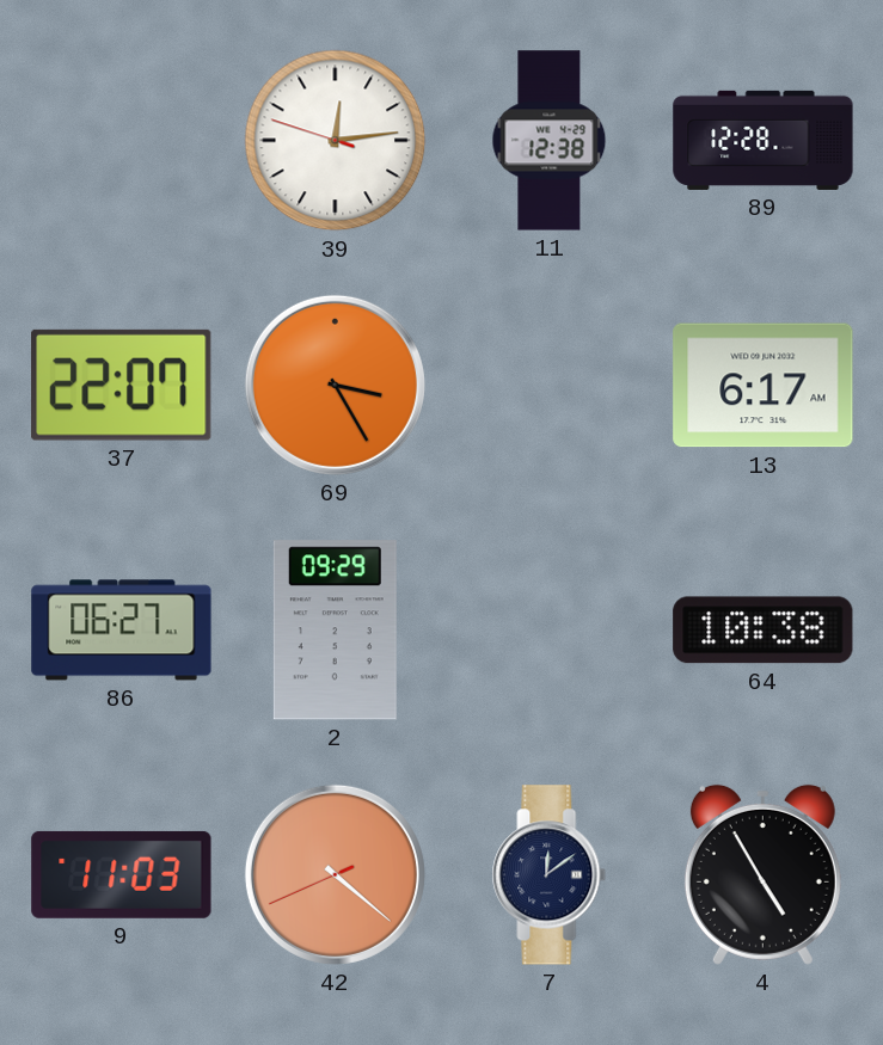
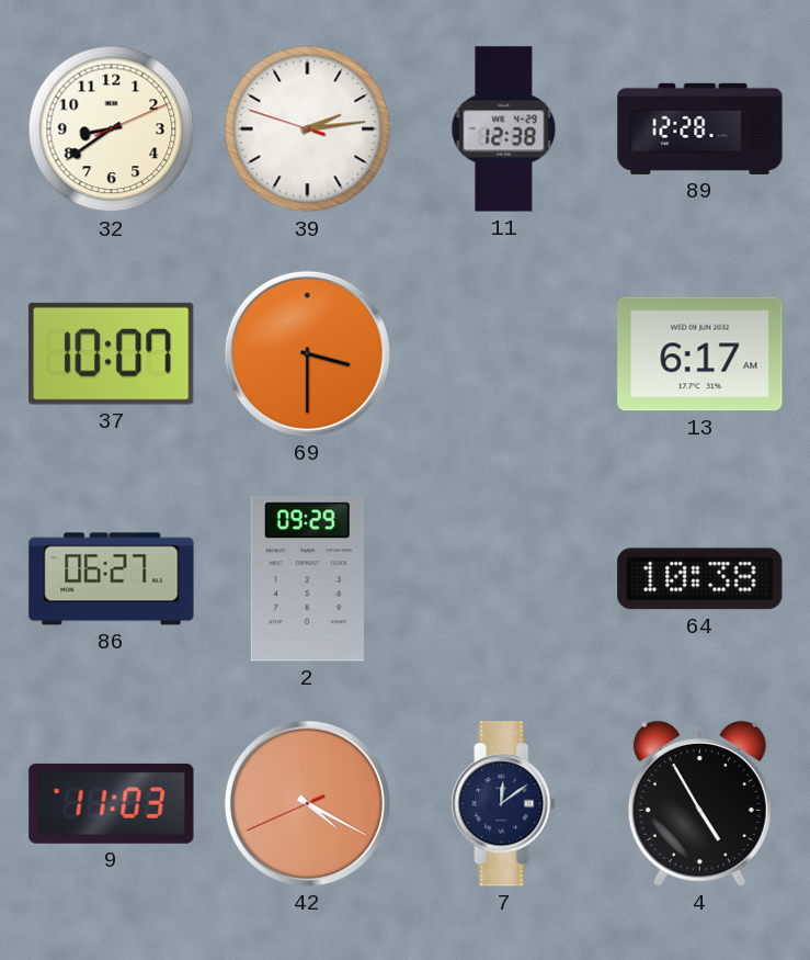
32: none -> 8:39
39: 12:13 -> 2:13
37: 22:07 -> 10:07
69: 3:25 -> 3:30
42: 4:21 -> 4:19
